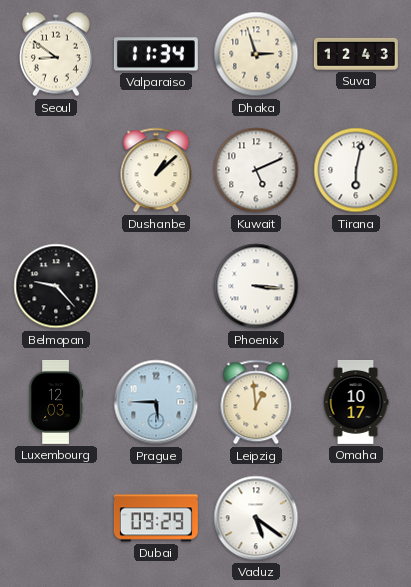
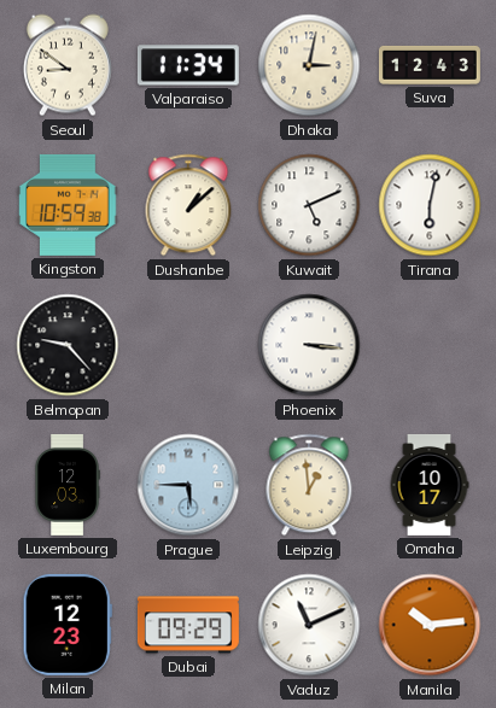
Dhaka: 2:57 -> 3:02
Kingston: none -> 10:59
Milan: none -> 12:23
Vaduz: 5:21 -> 11:11
Manila: none -> 10:14
